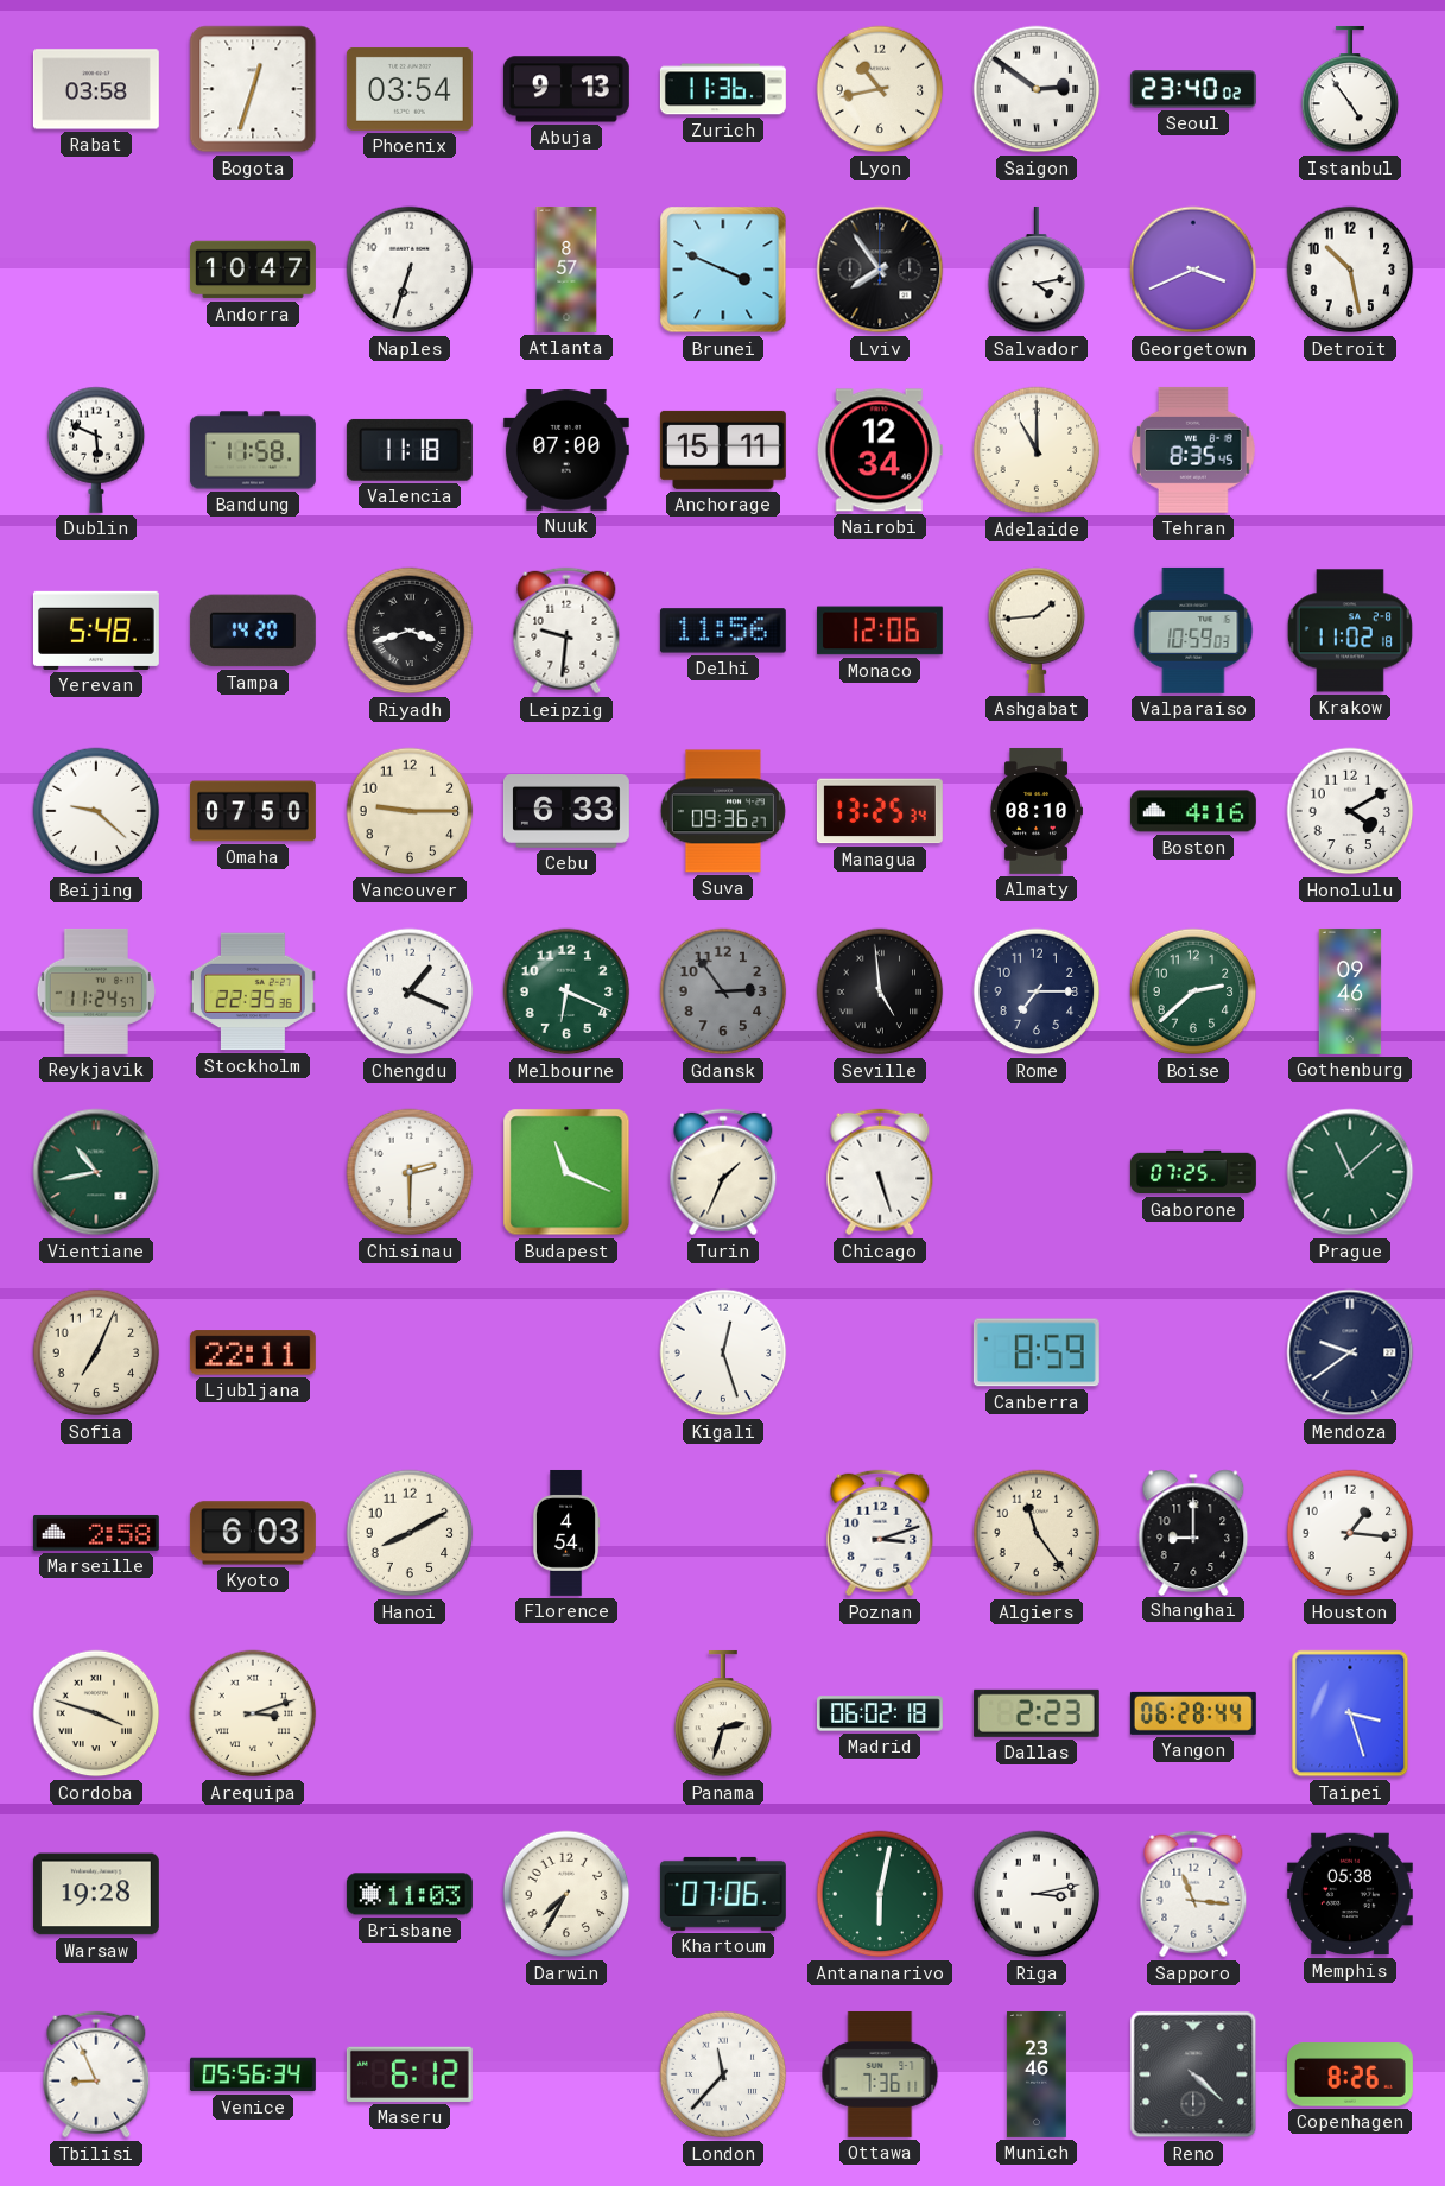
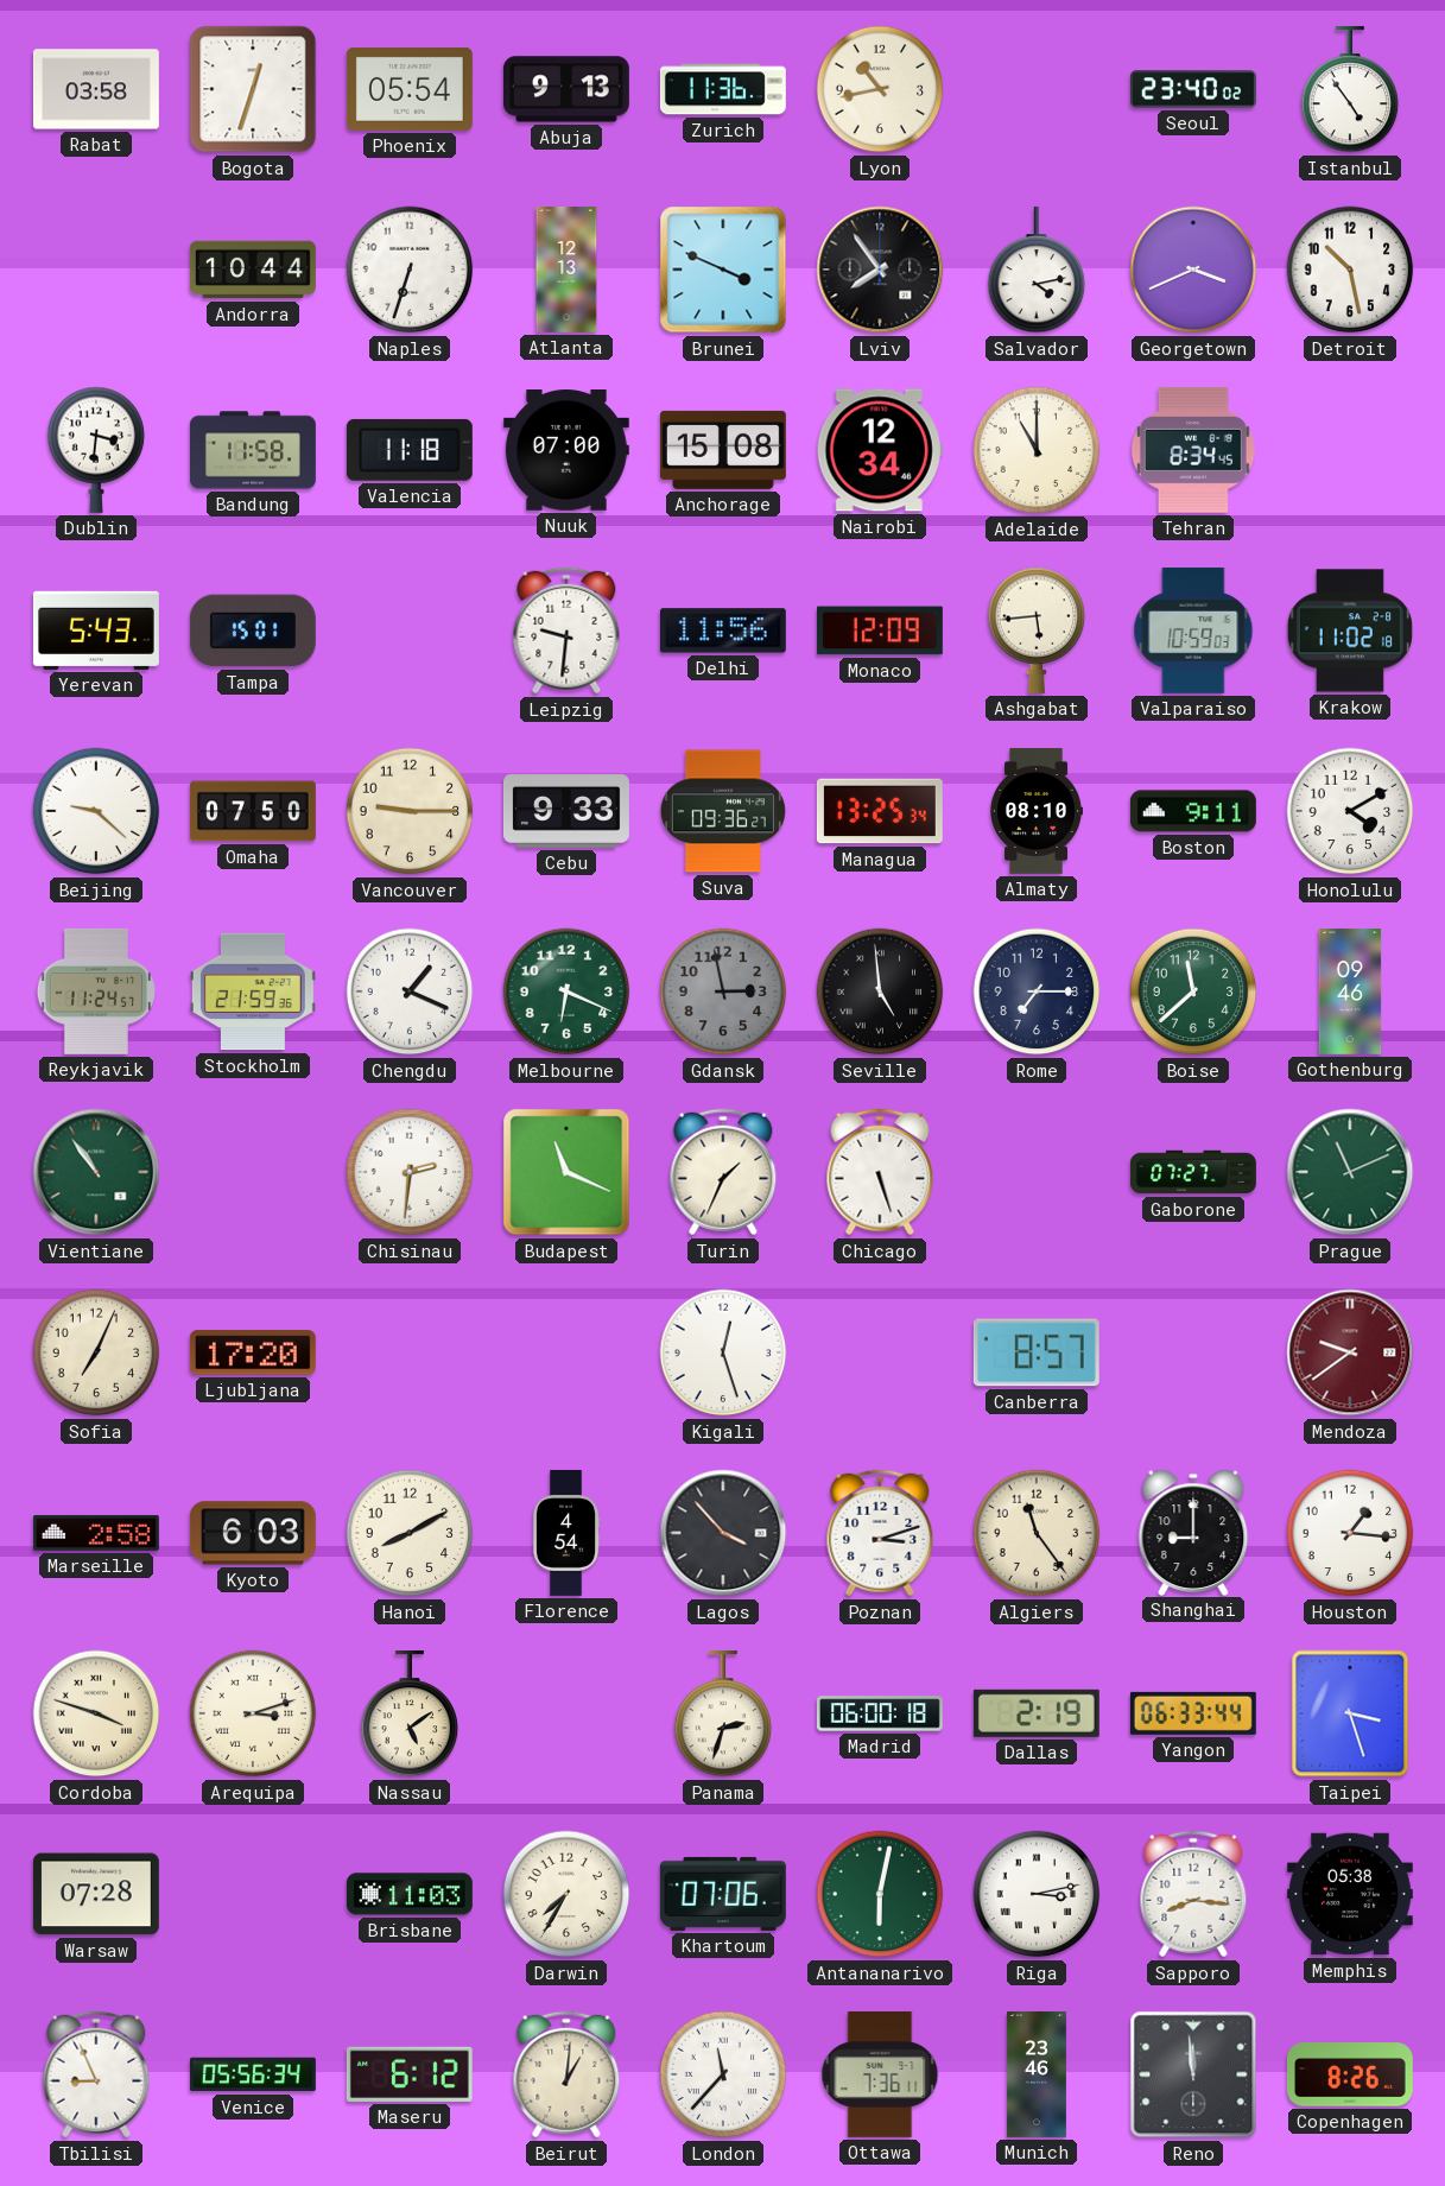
Phoenix: 03:54 -> 05:54
Saigon: 2:51 -> none
Andorra: 10:47 -> 10:44
Atlanta: 8:57 -> 12:13
Dublin: 5:49 -> 3:31
Anchorage: 15:11 -> 15:08
Tehran: 8:35 -> 8:34
Yerevan: 5:48 -> 5:43
Tampa: 14:20 -> 15:01
Riyadh: 3:42 -> none
Monaco: 12:06 -> 12:09
Ashgabat: 1:44 -> 5:44
Cebu: 6:33 -> 9:33
Boston: 4:16 -> 9:11
Stockholm: 22:35 -> 21:59
Gdansk: 2:54 -> 2:58
Boise: 2:38 -> 11:38
Vientiane: 10:43 -> 10:54
Chisinau: 2:30 -> 2:31
Gaborone: 07:25 -> 07:27
Prague: 11:08 -> 11:11
Ljubljana: 22:11 -> 17:20
Canberra: 8:59 -> 8:57
Mendoza dial: navy -> burgundy
Lagos: none -> 3:53
Nassau: none -> 5:09
Madrid: 06:02 -> 06:00
Dallas: 2:23 -> 2:19
Yangon: 06:28 -> 06:33
Warsaw: 19:28 -> 07:28
Sapporo: 11:16 -> 8:16
Beirut: none -> 1:01
Reno: 4:22 -> 11:59
